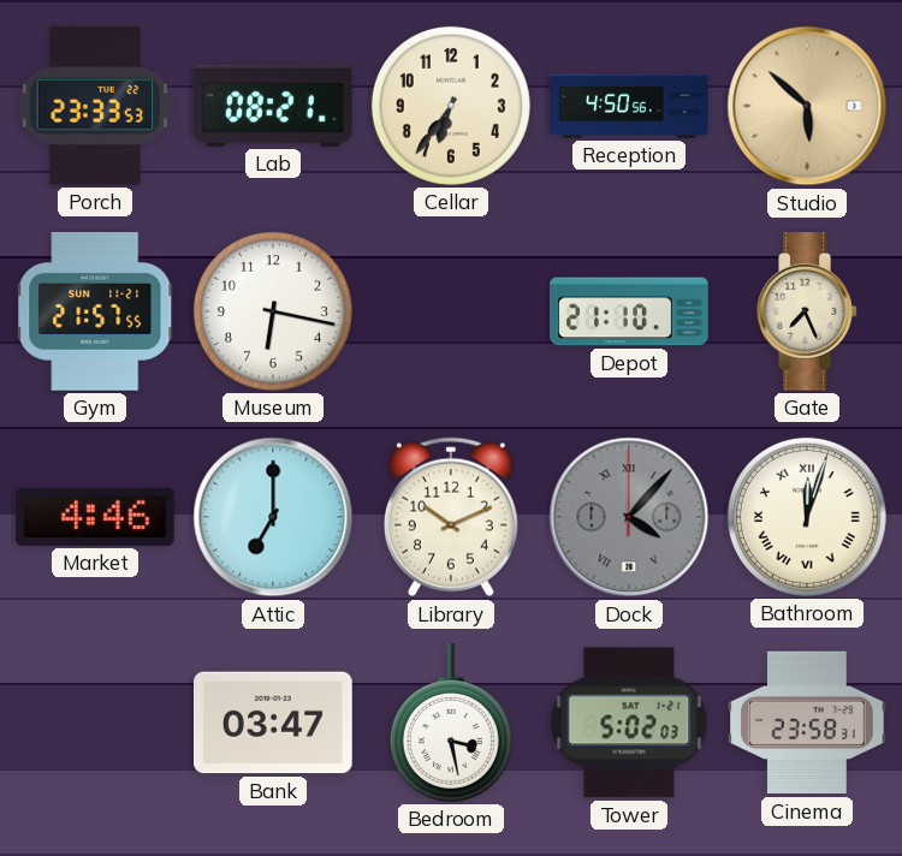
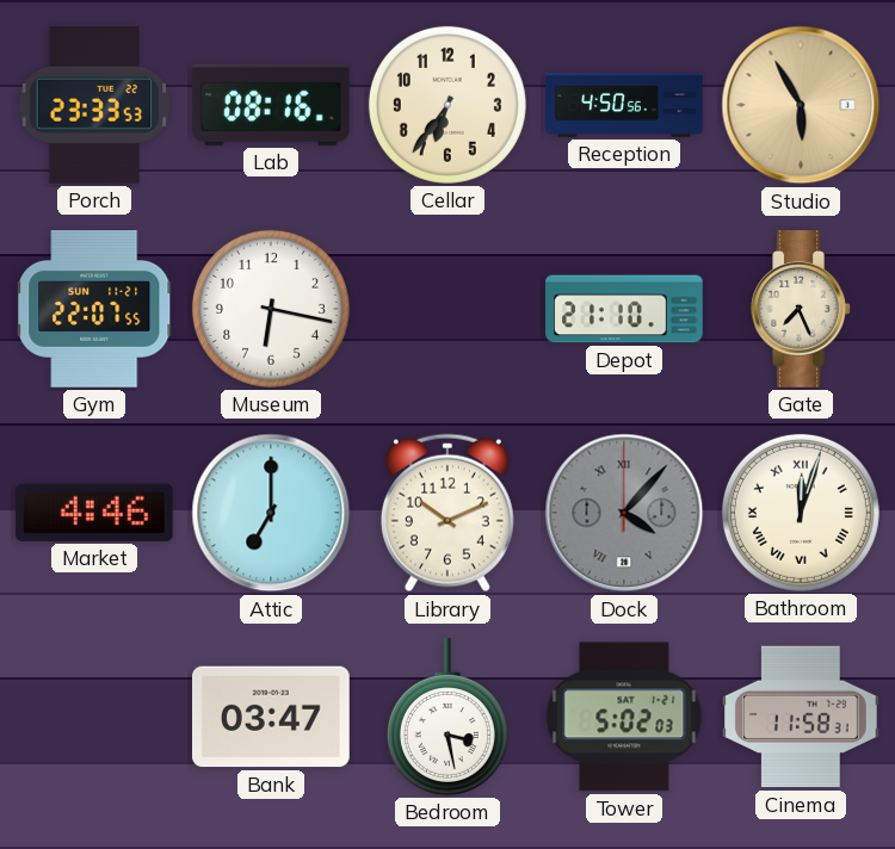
Lab: 08:21 -> 08:16
Studio: 5:52 -> 5:55
Gym: 21:57 -> 22:07
Cinema: 23:58 -> 11:58
